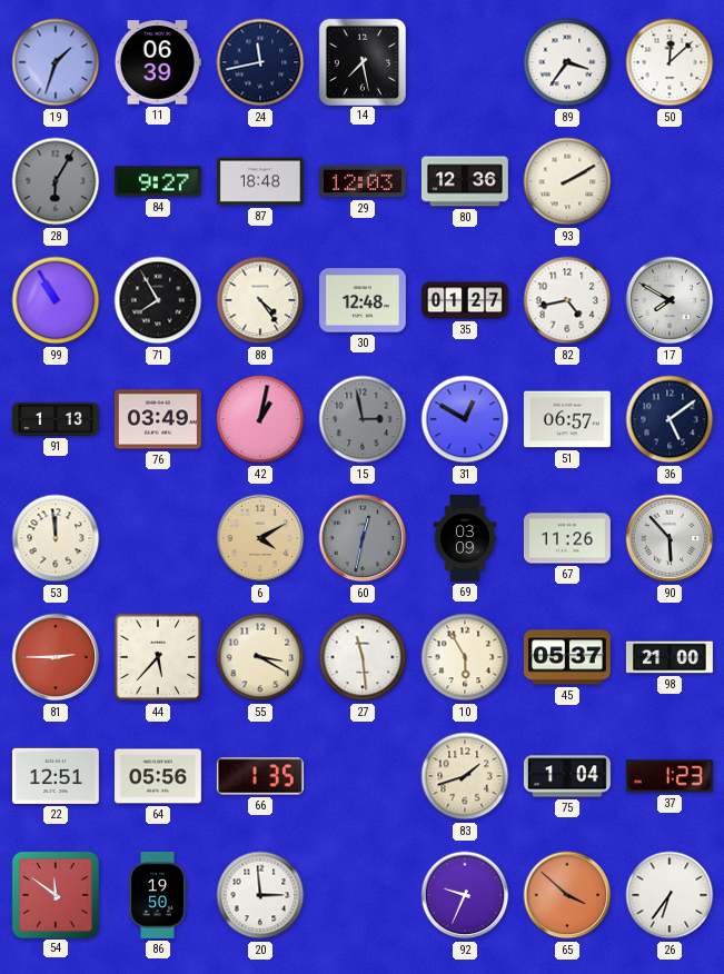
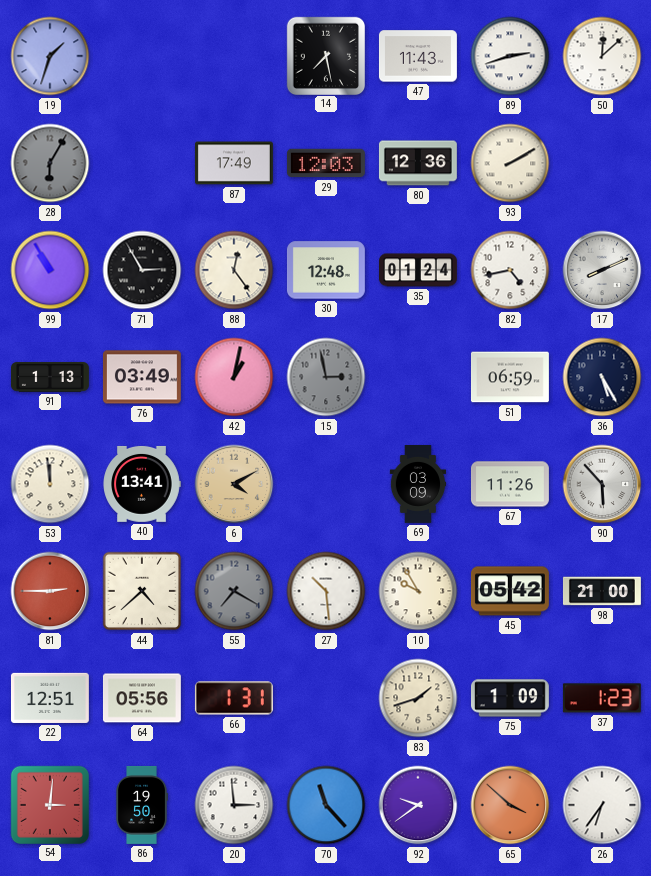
11: 06:39 -> none
24: 11:43 -> none
47: none -> 11:43
89: 3:36 -> 2:42
84: 9:27 -> none
87: 18:48 -> 17:49
71: 7:55 -> 2:55
88: 4:24 -> 12:24
35: 01:27 -> 01:24
17: 7:50 -> 8:11
31: 12:50 -> none
51: 06:57 -> 06:59
36: 5:09 -> 5:25
40: none -> 13:41
60: 12:32 -> none
44: 5:37 -> 4:38
55: 3:20 -> 7:20
55 dial: cream -> grey
27: 11:29 -> 10:29
10: 5:55 -> 9:55
45: 05:37 -> 05:42
66: 1:35 -> 1:31
75: 1:04 -> 1:09
54: 11:51 -> 3:01
70: none -> 11:23
92: 9:34 -> 9:39
